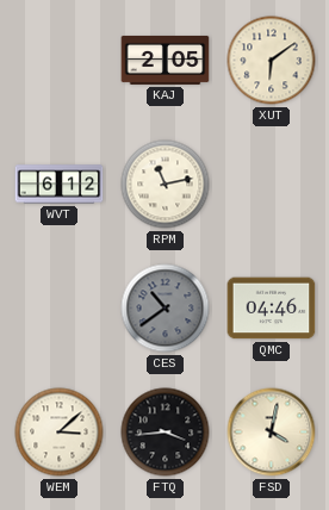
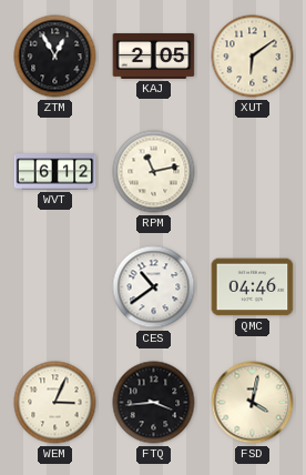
ZTM: none -> 12:55
CES dial: grey -> white
WEM: 3:08 -> 3:04
